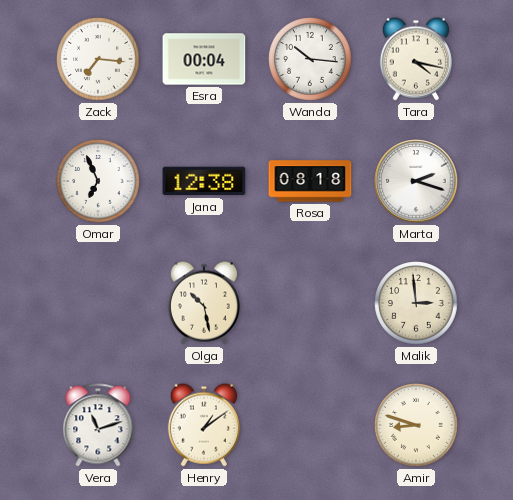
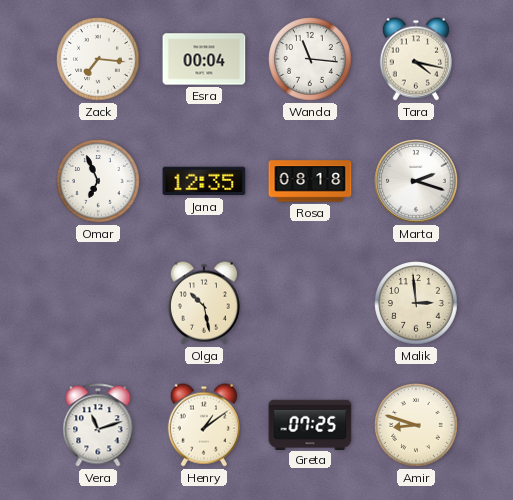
Wanda: 10:16 -> 11:16
Jana: 12:38 -> 12:35
Greta: none -> 07:25
